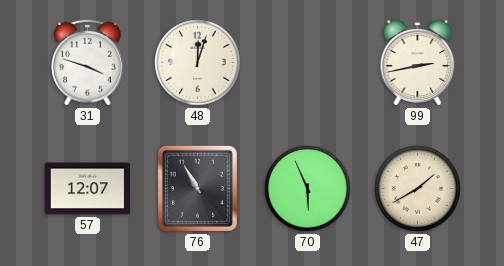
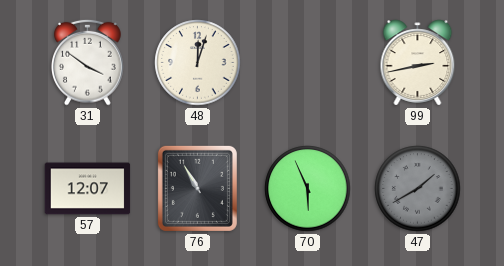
31: 3:48 -> 3:51
47 dial: cream -> grey
